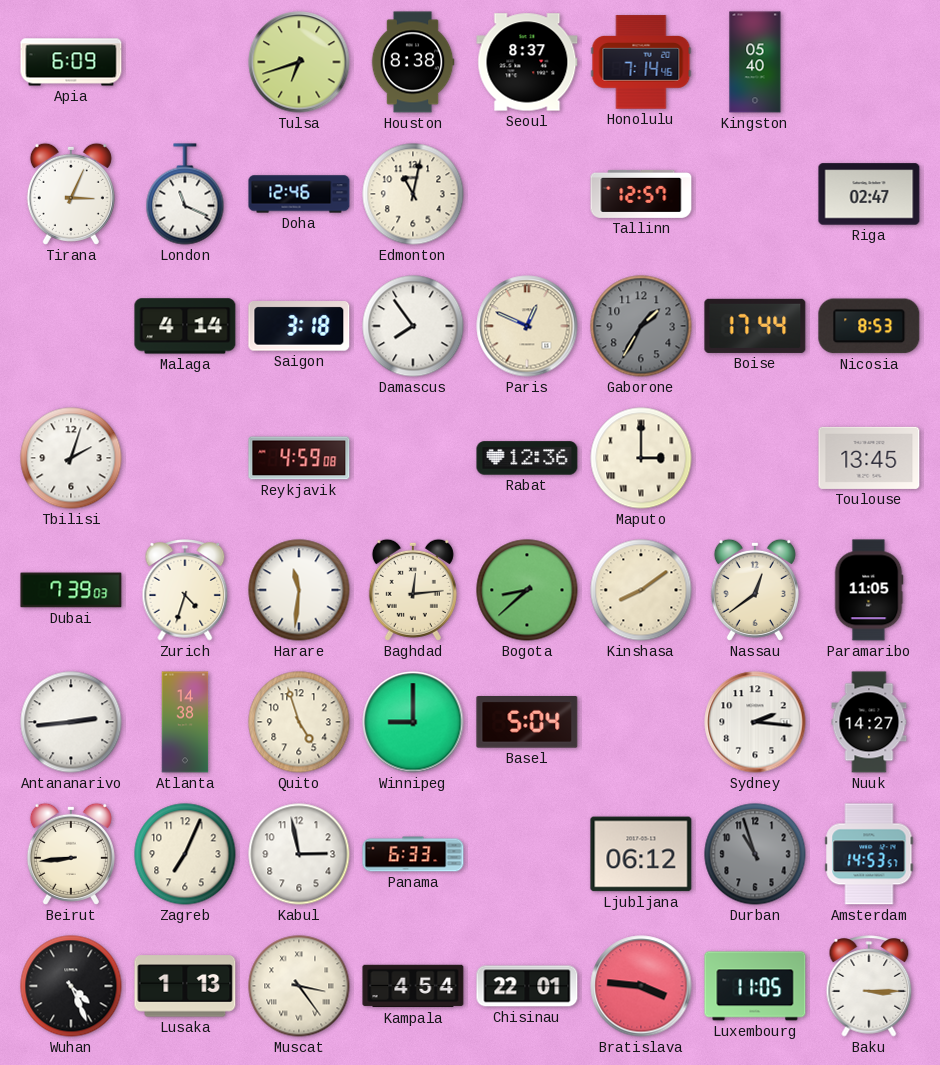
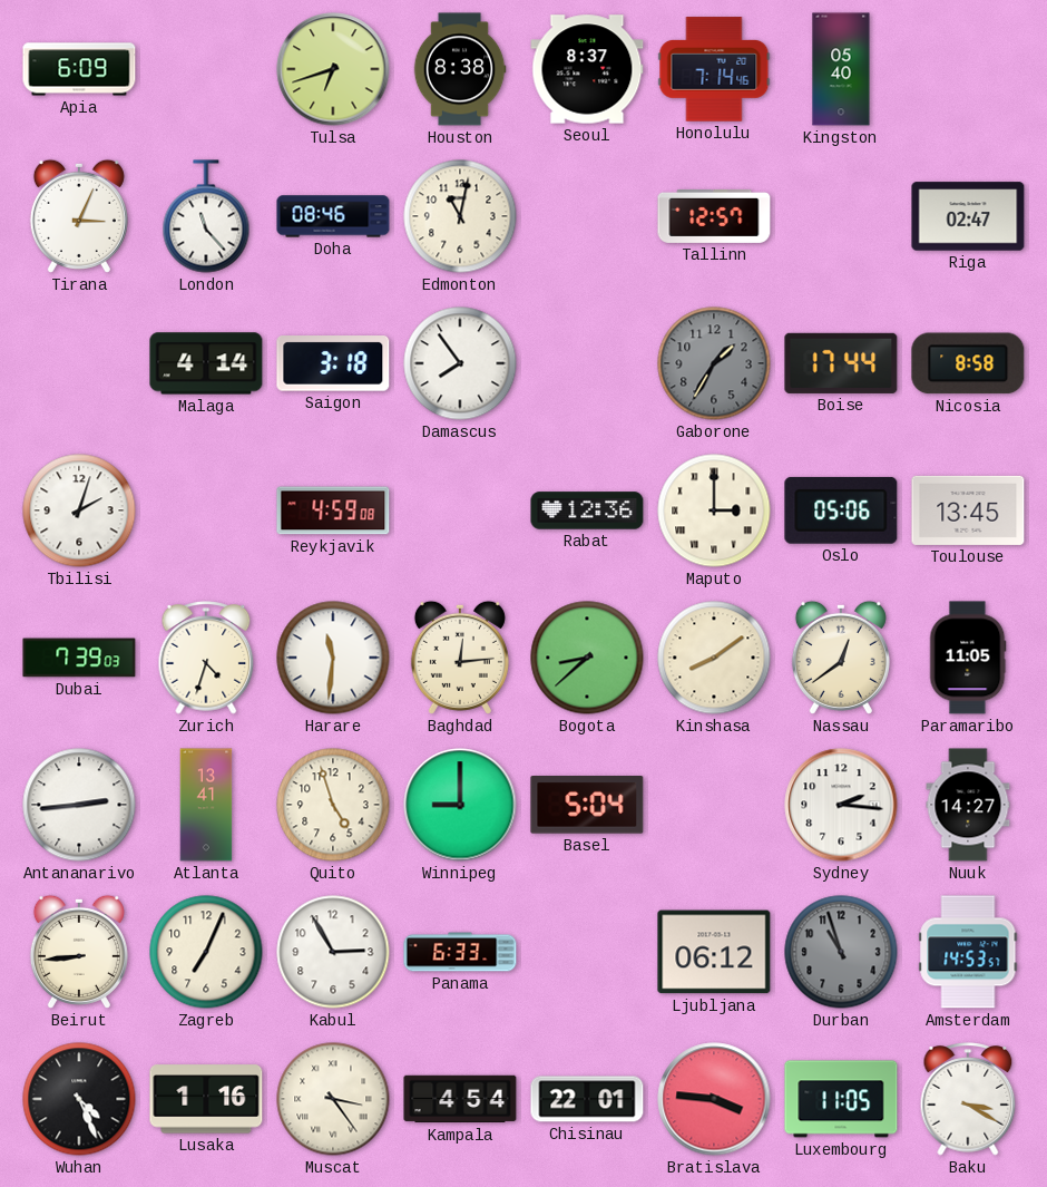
London: 11:19 -> 11:23
Doha: 12:46 -> 08:46
Paris: 12:49 -> none
Nicosia: 8:53 -> 8:58
Oslo: none -> 05:06
Atlanta: 14:38 -> 13:41
Kabul: 2:58 -> 2:55
Lusaka: 1:13 -> 1:16
Baku: 3:15 -> 3:20
